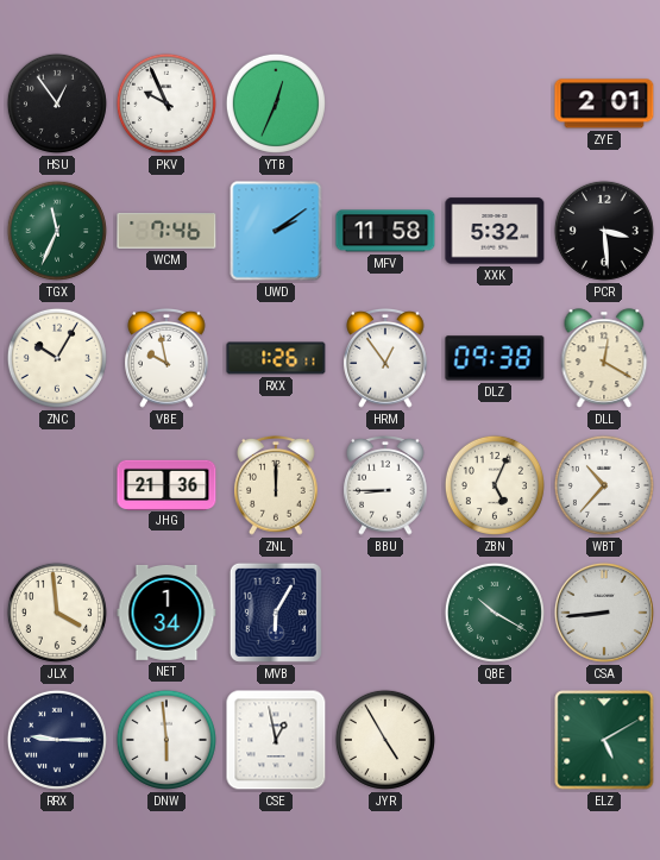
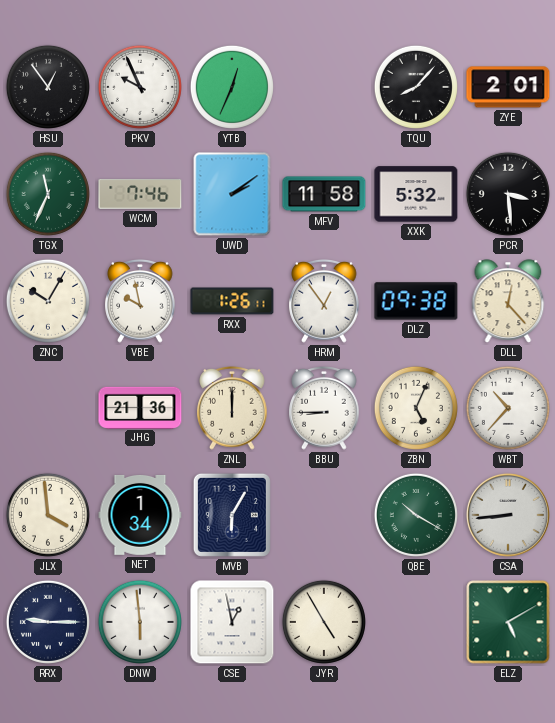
TQU: none -> 8:07
DLL: 12:20 -> 12:23
